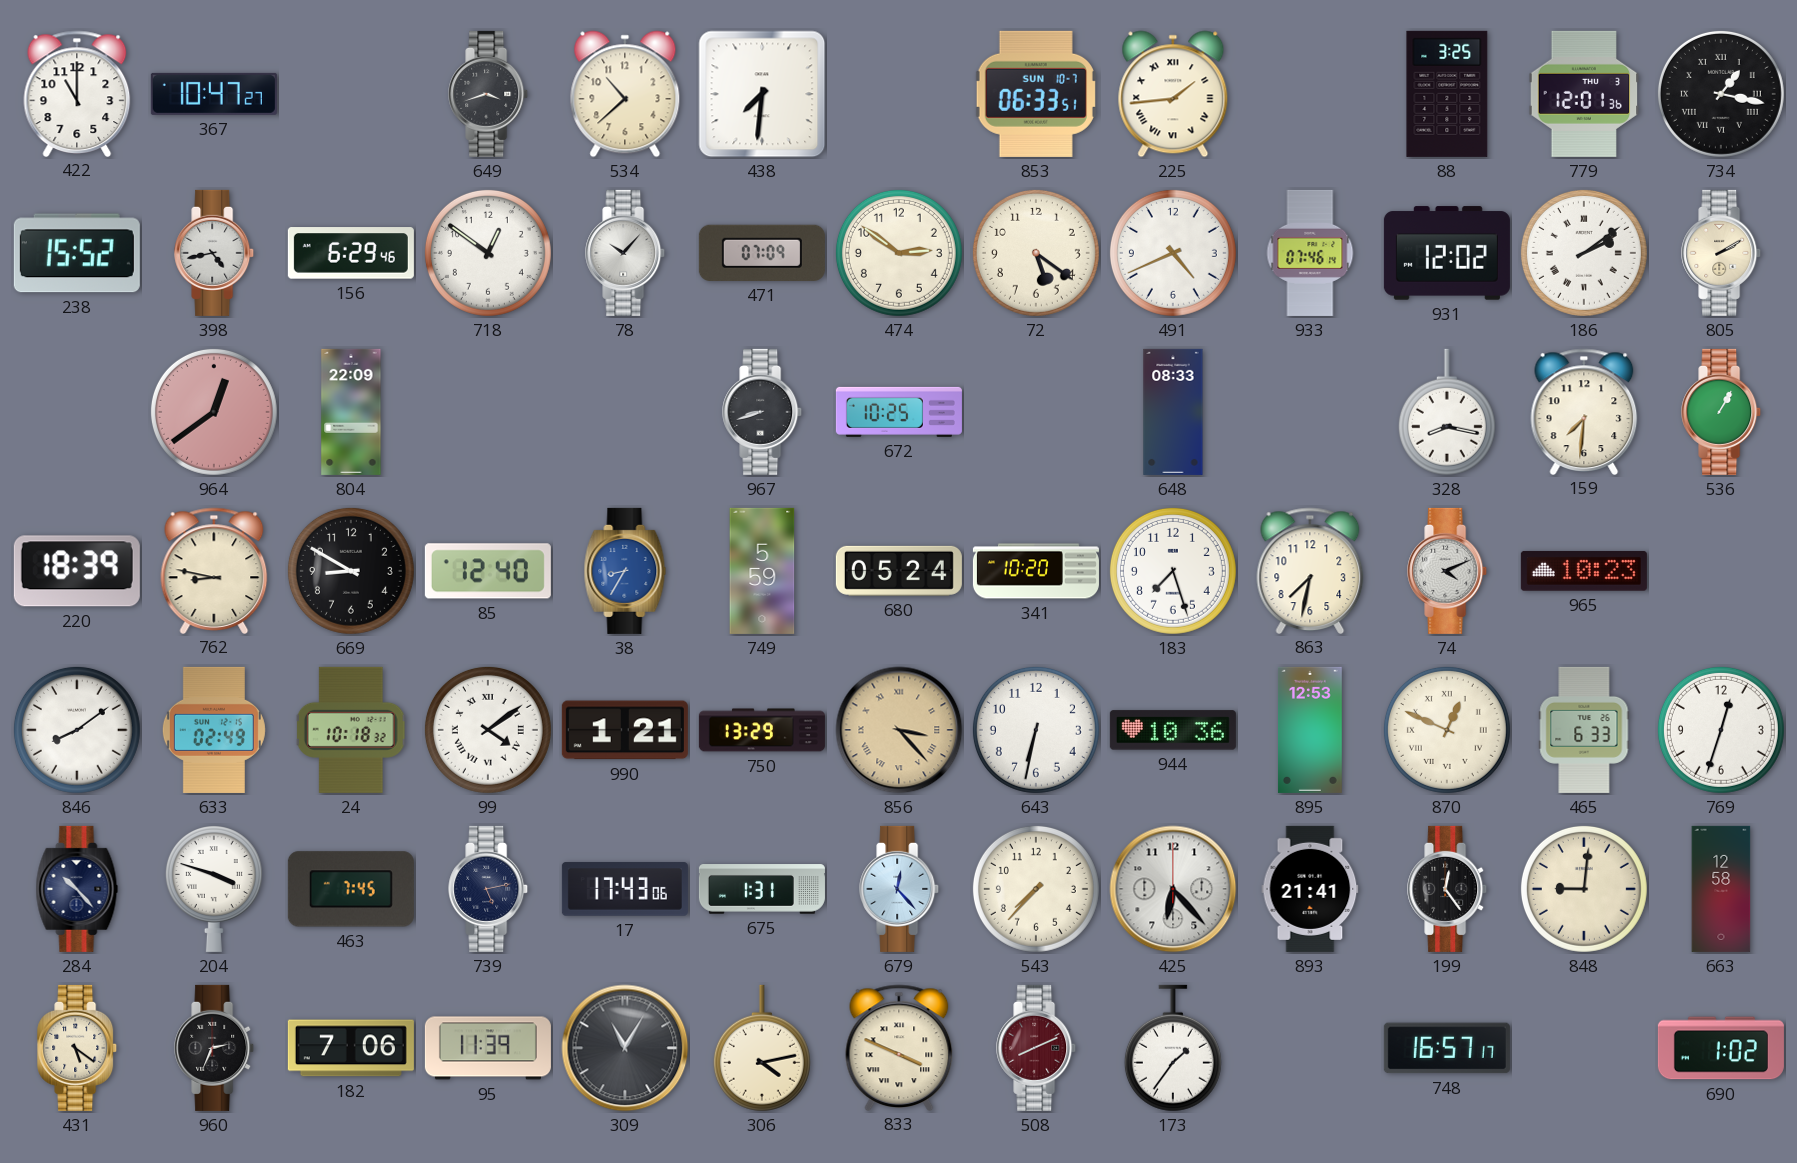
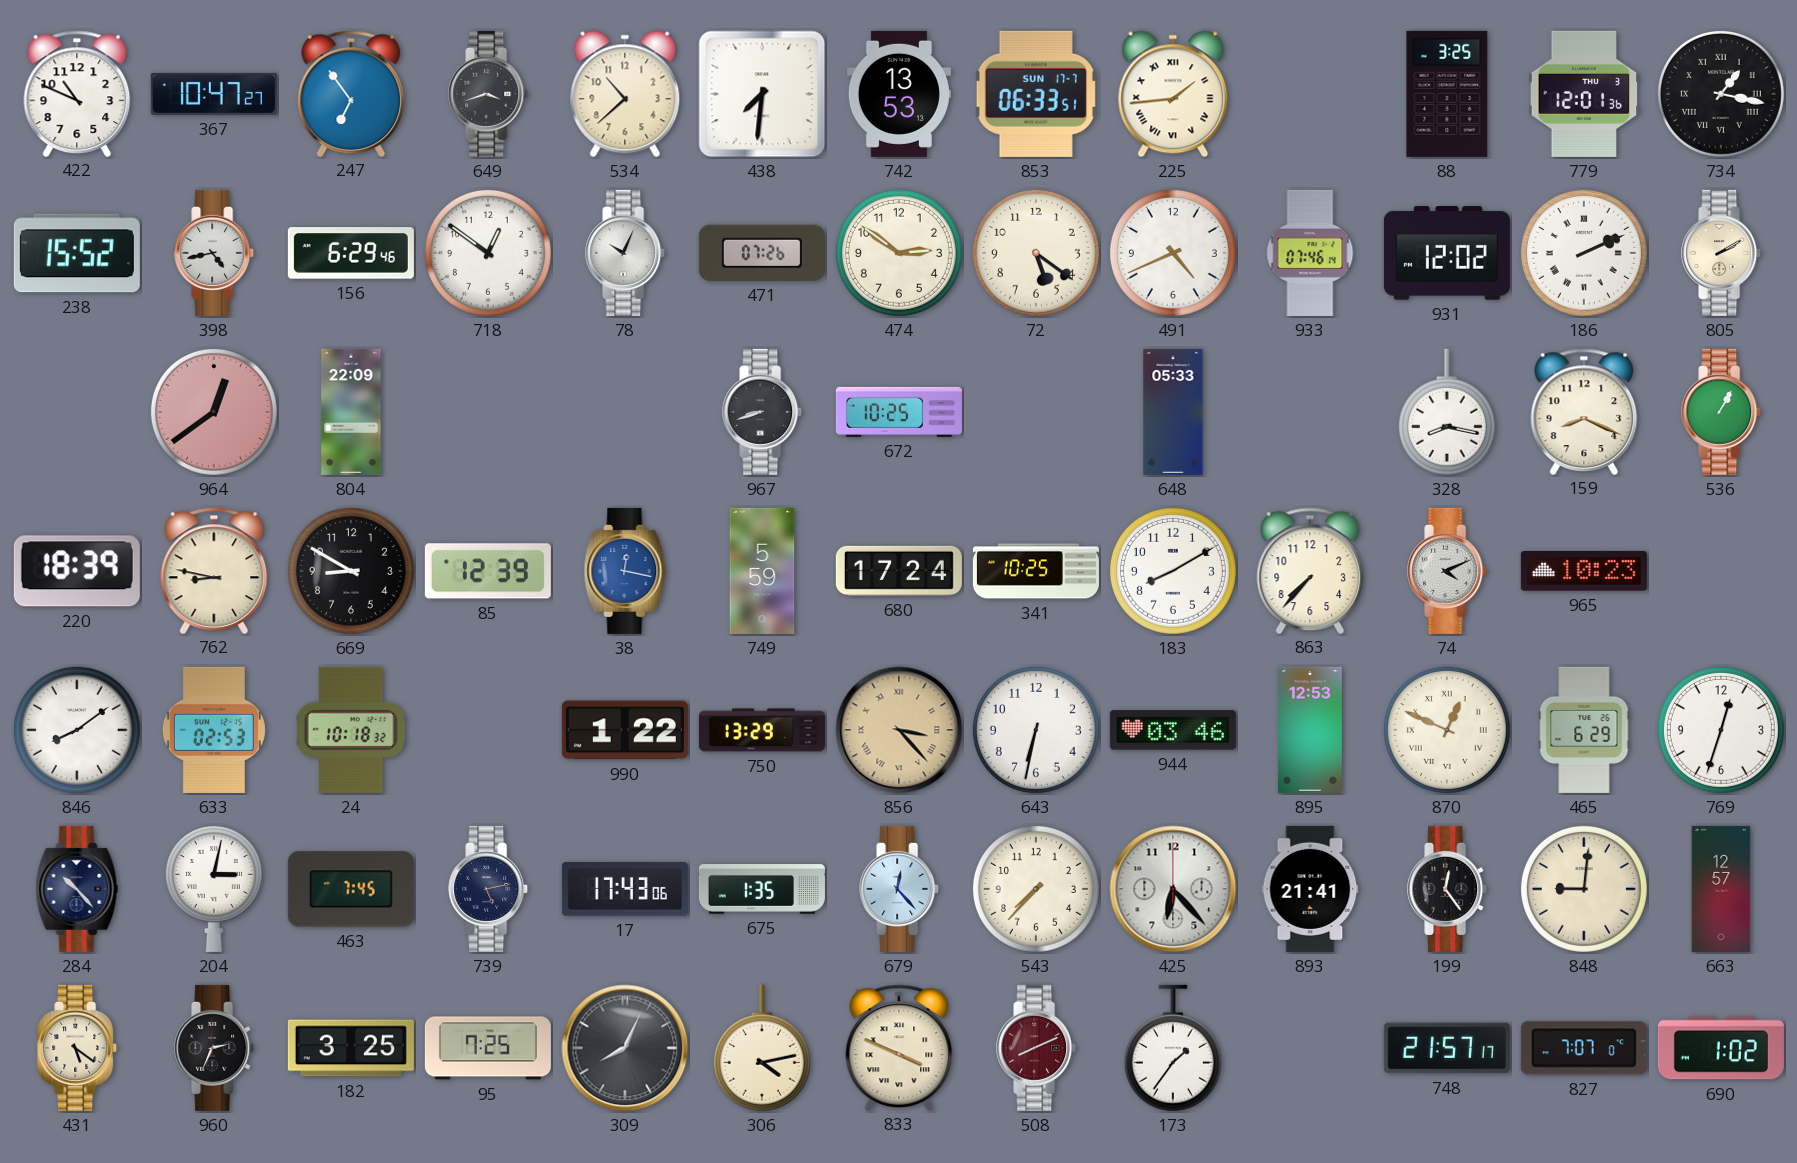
422: 11:00 -> 10:49
247: none -> 6:54
742: none -> 13:53
853 date: SUN 10-7 -> SUN 17-7
78: 10:07 -> 10:04
471: 07:09 -> 07:26
186: 2:09 -> 2:11
648: 08:33 -> 05:33
159: 7:31 -> 8:19
85: 12:40 -> 12:39
38: 8:35 -> 12:17
680: 05:24 -> 17:24
341: 10:20 -> 10:25
183: 7:27 -> 8:10
863: 7:32 -> 7:37
633: 02:49 -> 02:53
99: 4:09 -> none
990: 1:21 -> 1:22
944: 10:36 -> 03:46
465: 6:33 -> 6:29
204: 3:48 -> 3:02
675: 1:31 -> 1:35
663: 12:58 -> 12:57
182: 7:06 -> 3:25
95: 11:39 -> 7:25
309: 11:05 -> 8:04
748: 16:57 -> 21:57
827: none -> 7:07
